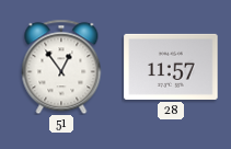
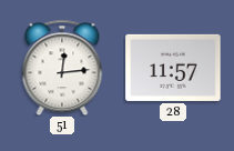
51: 12:54 -> 12:14
